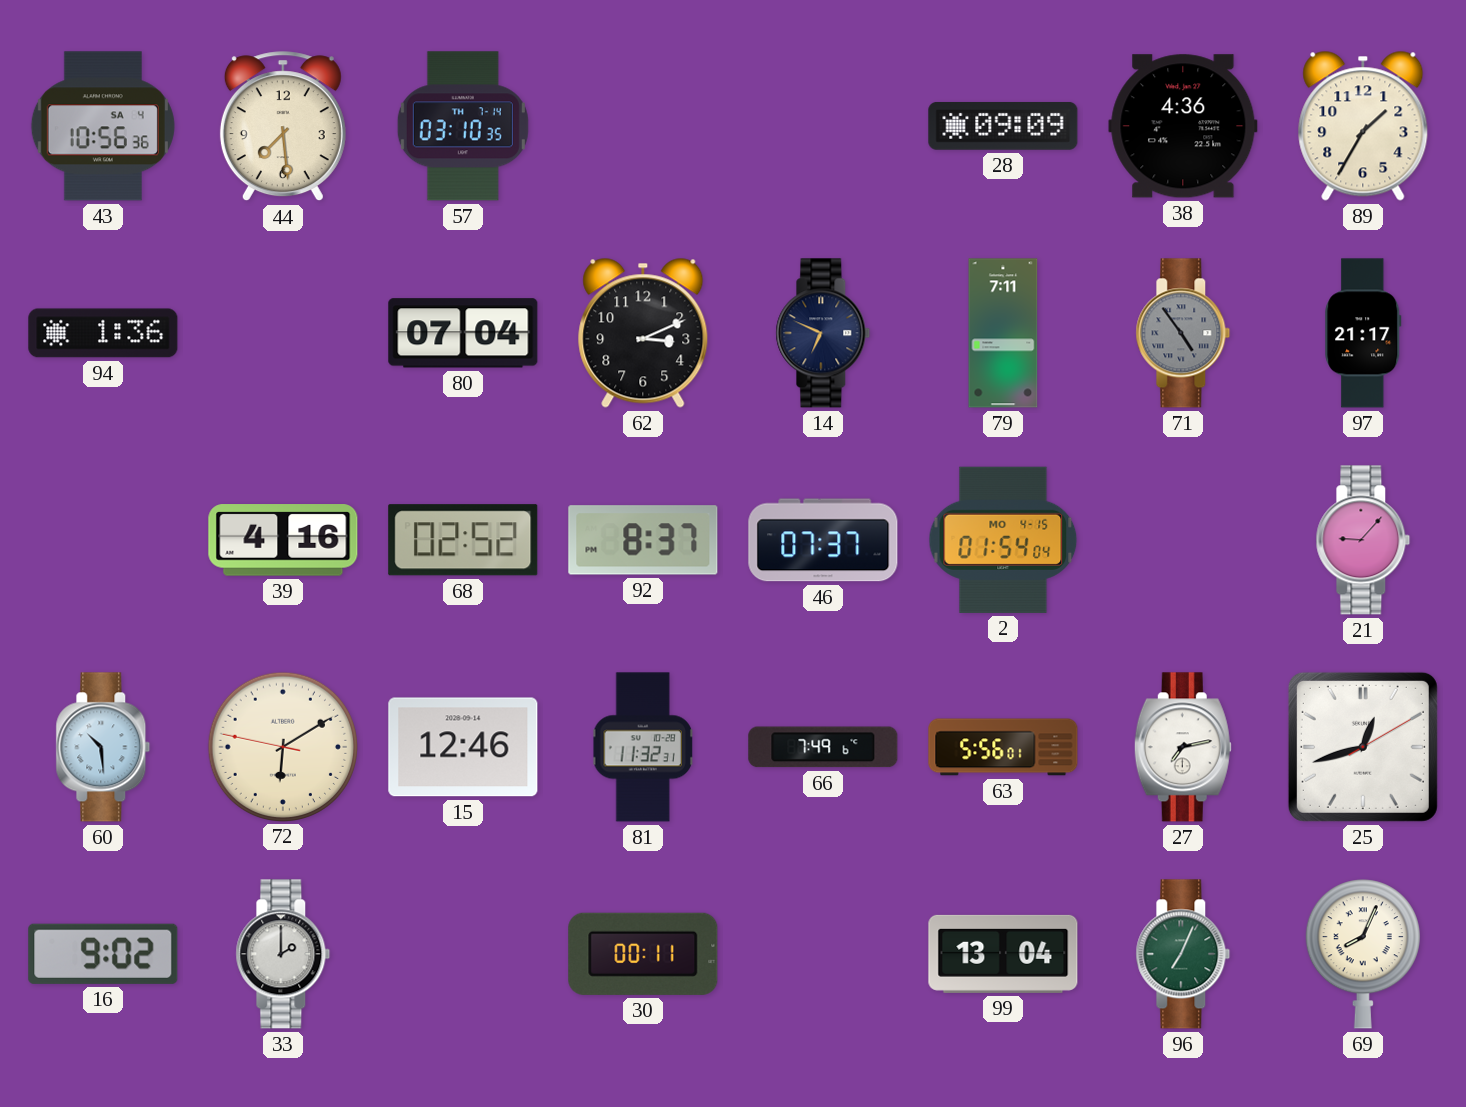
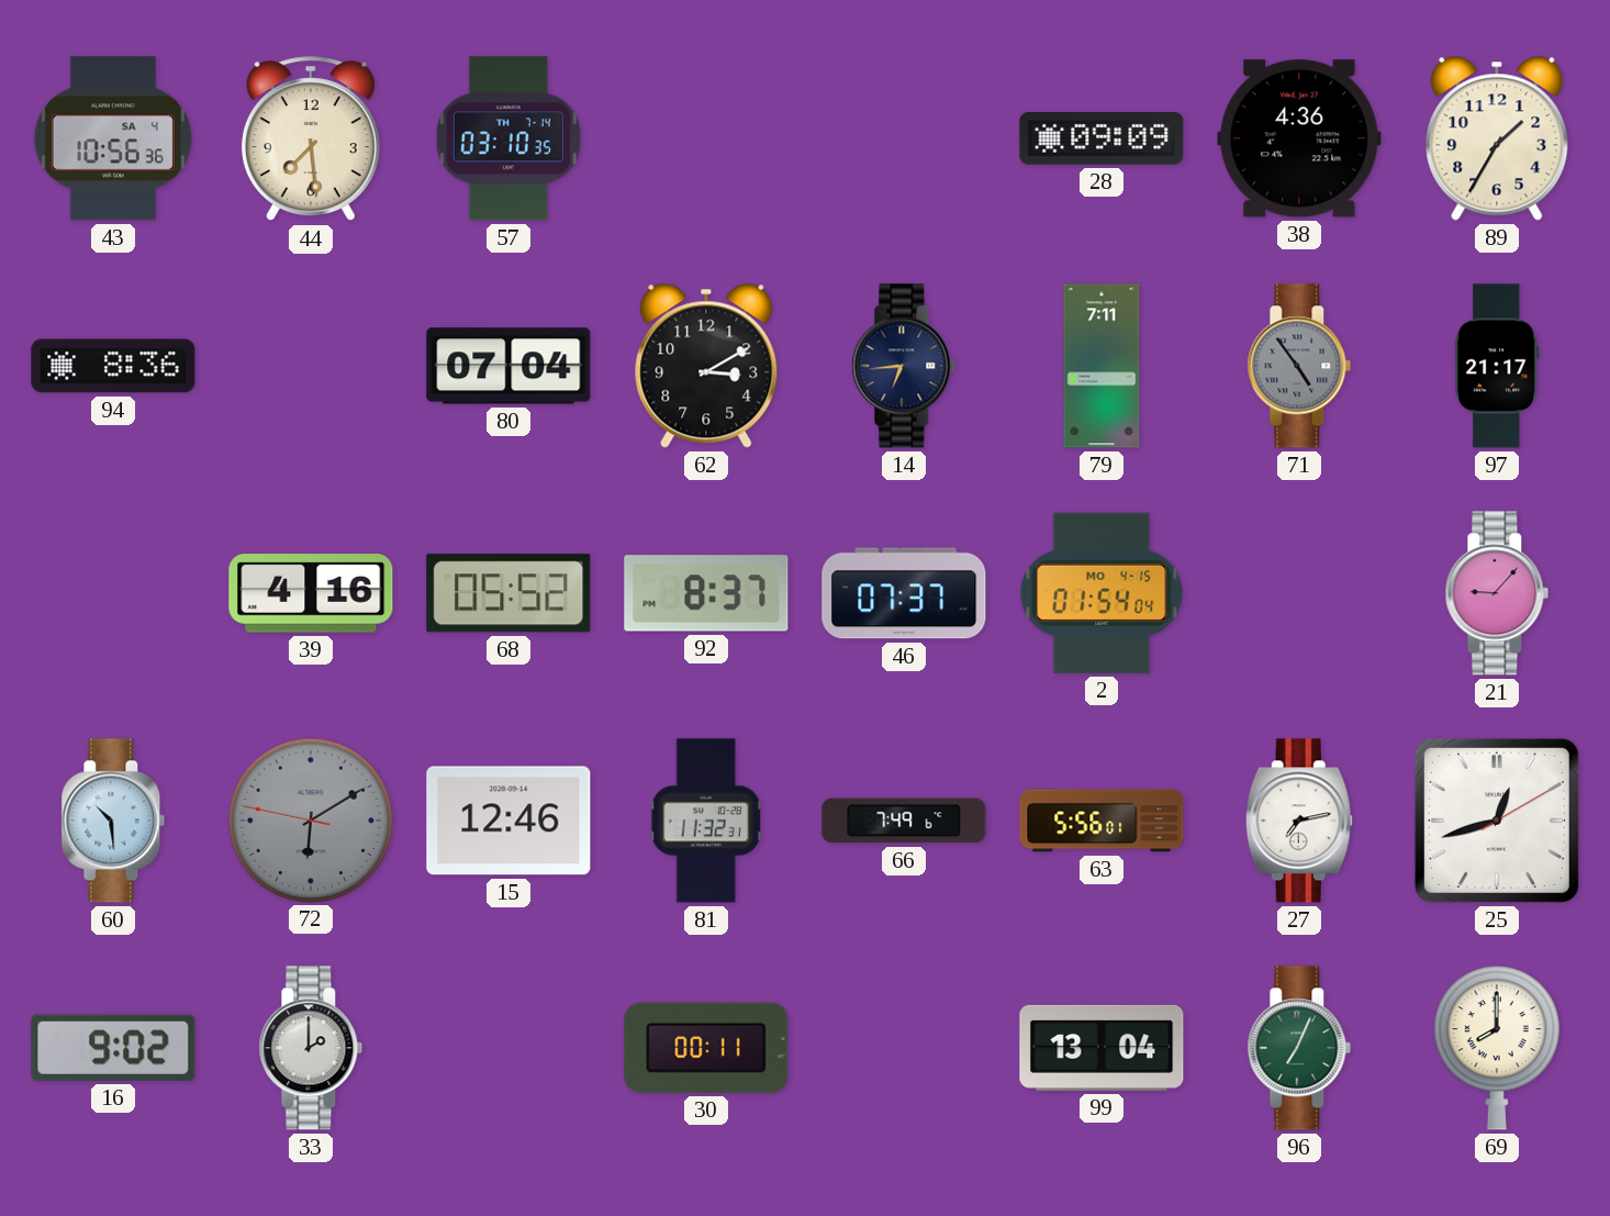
94: 1:36 -> 8:36
62: 3:11 -> 3:10
14: 6:49 -> 6:44
68: 02:52 -> 05:52
72 dial: cream -> grey
69: 8:04 -> 8:00
